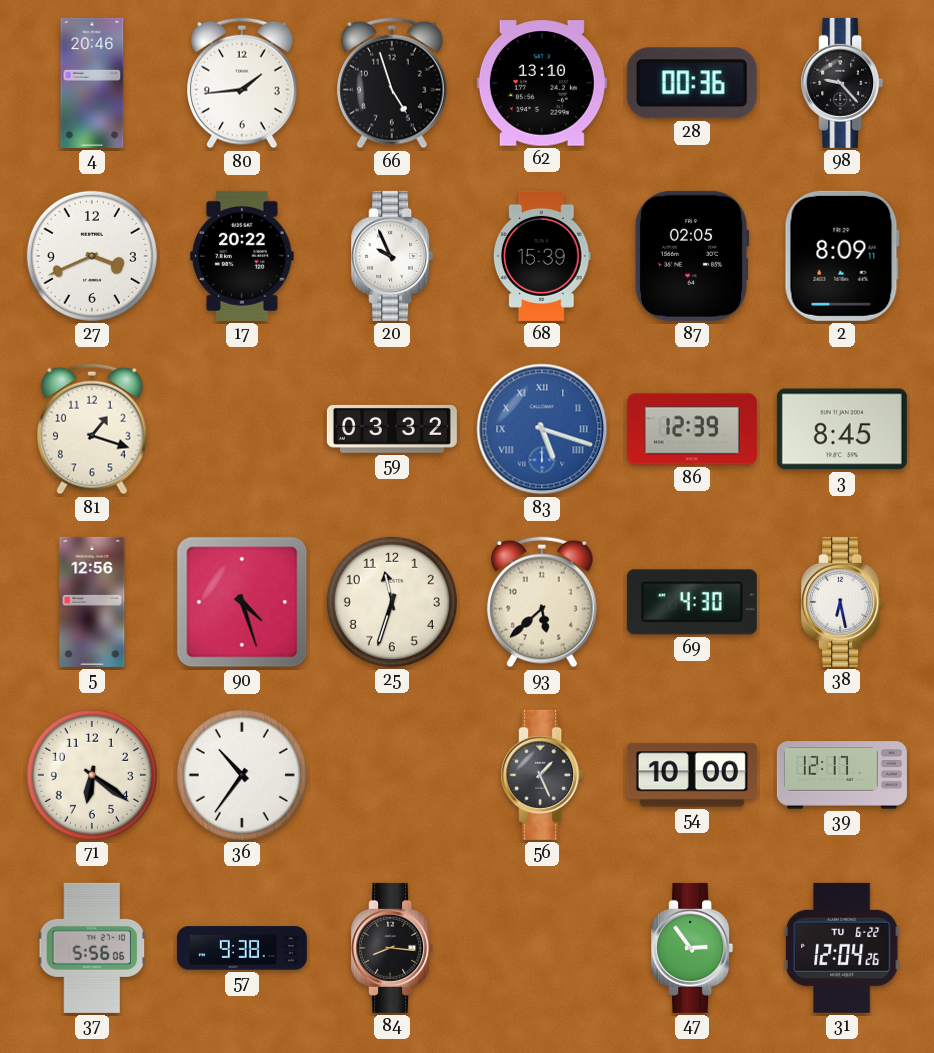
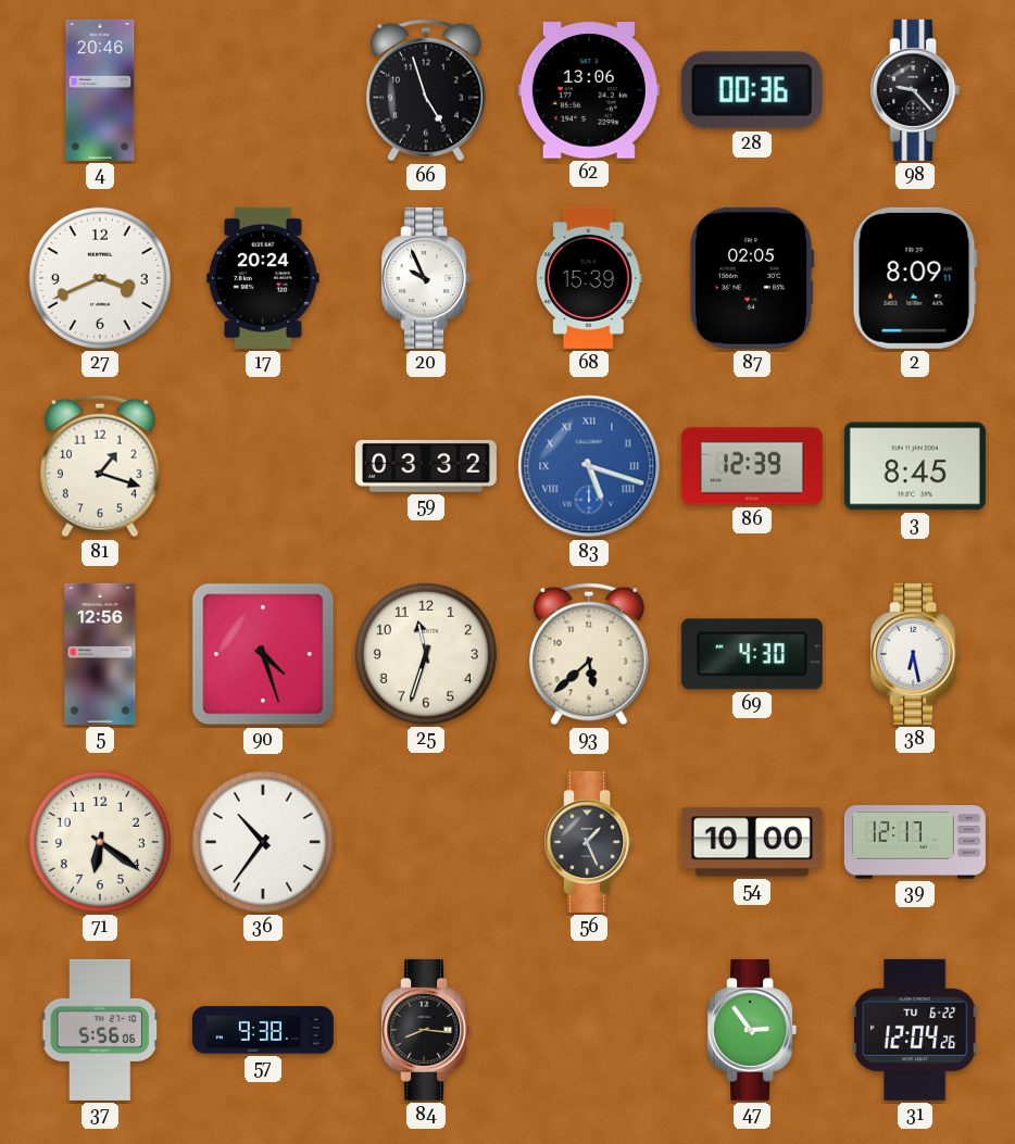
80: 1:44 -> none
62: 13:10 -> 13:06
17: 20:22 -> 20:24
